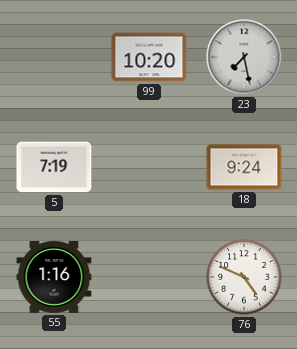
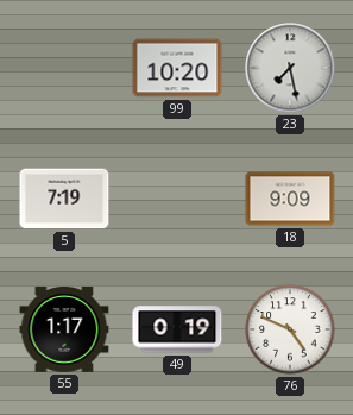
18: 9:24 -> 9:09
55: 1:16 -> 1:17
49: none -> 0:19
